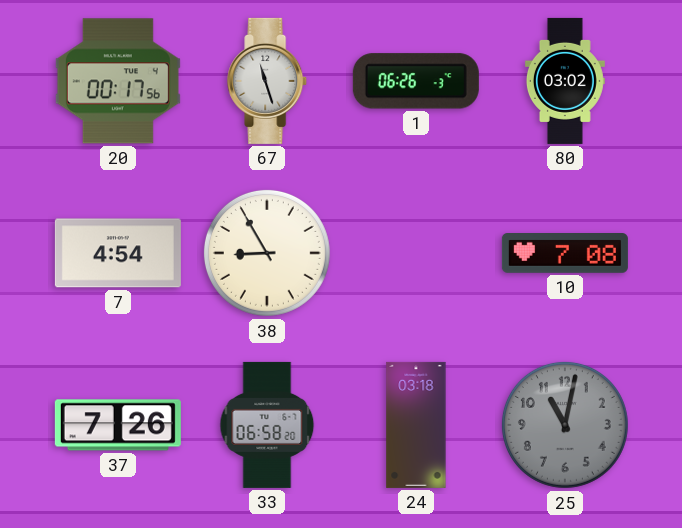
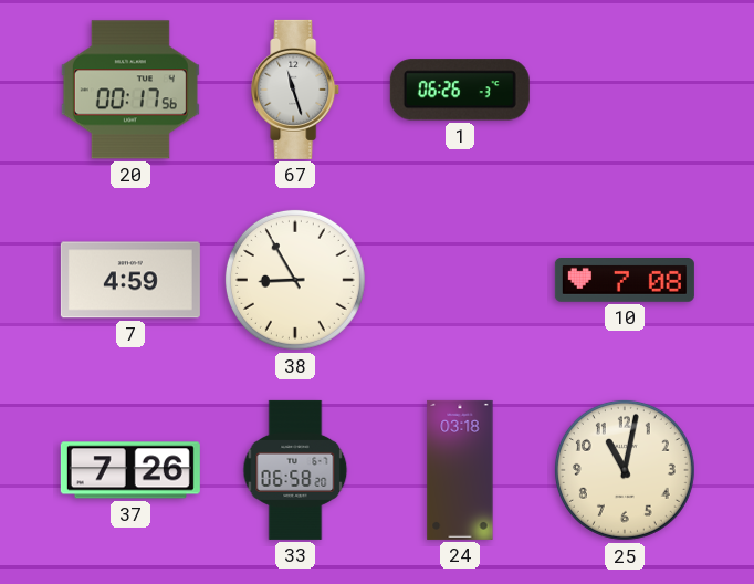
80: 03:02 -> none
7: 4:54 -> 4:59
25 dial: grey -> cream
